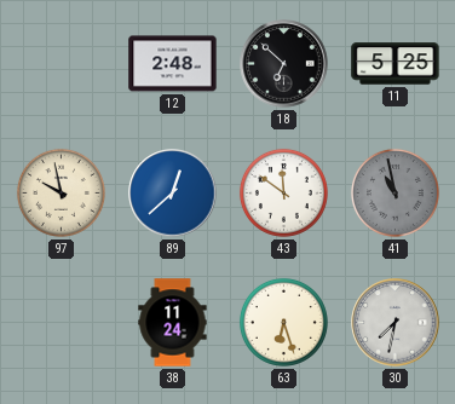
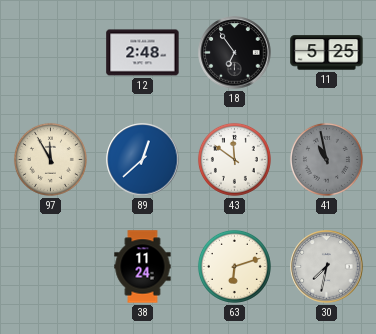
18: 6:52 -> 6:54
97: 9:58 -> 11:55
63: 6:27 -> 6:12
